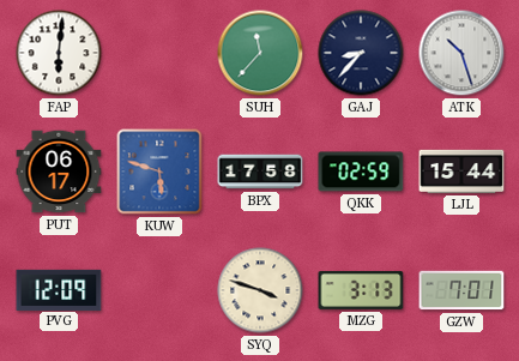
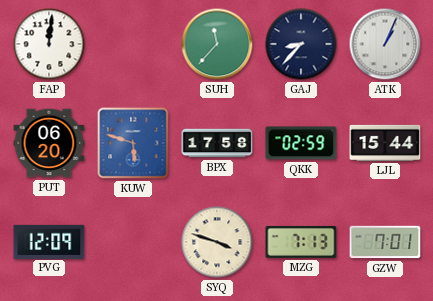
FAP: 6:01 -> 12:01
ATK: 10:27 -> 1:04
PUT: 06:17 -> 06:20
MZG: 3:13 -> 7:13
